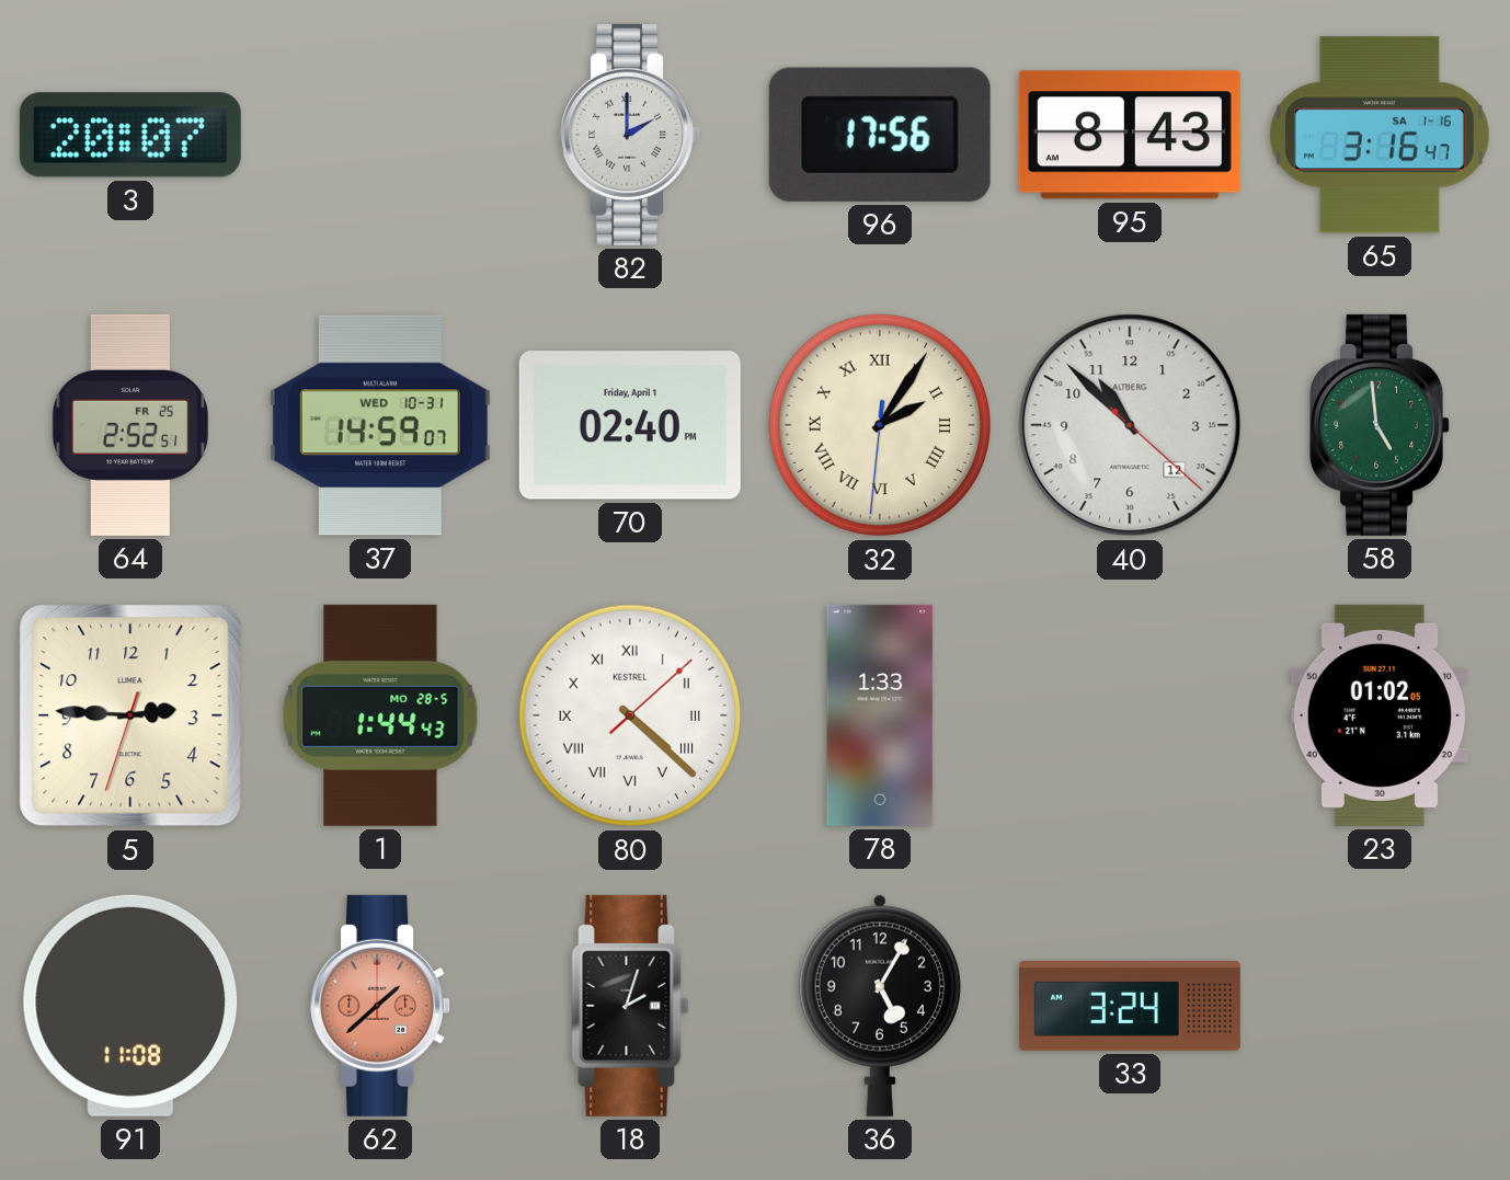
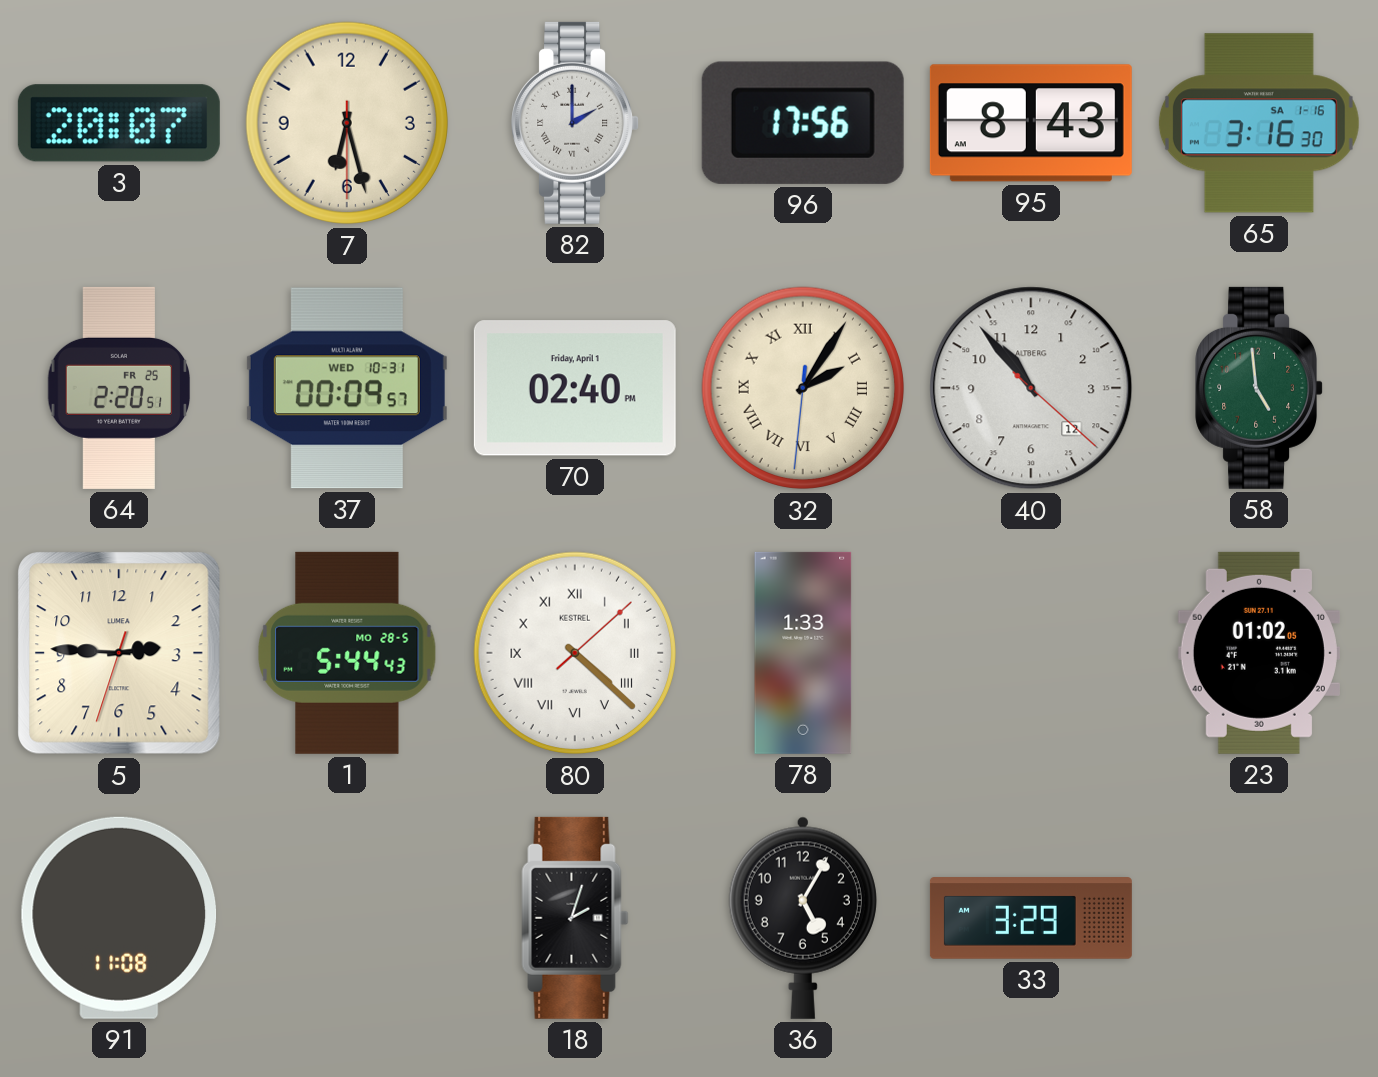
7: none -> 6:27
65: 3:16:47 -> 3:16:30
64: 2:52 -> 2:20
37: 14:59 -> 00:09
40: 10:52 -> 10:53
1: 1:44 -> 5:44
62: 1:38 -> none
33: 3:24 -> 3:29
